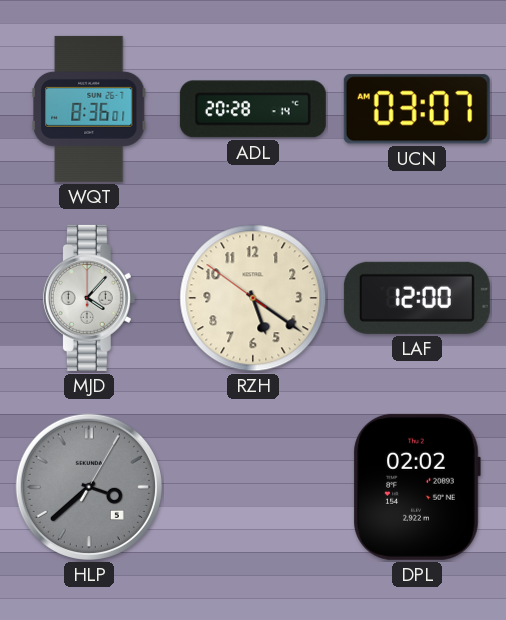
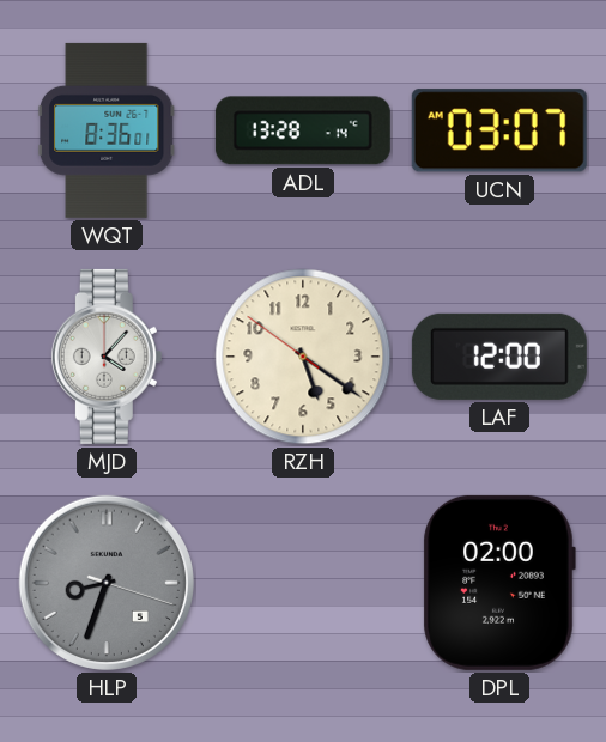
ADL: 20:28 -> 13:28
HLP: 3:38 -> 8:33
DPL: 02:02 -> 02:00
